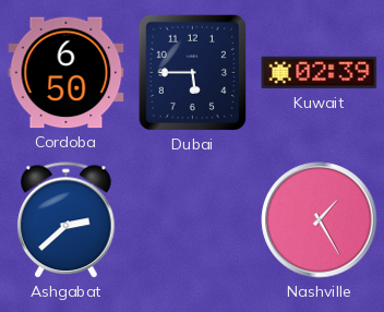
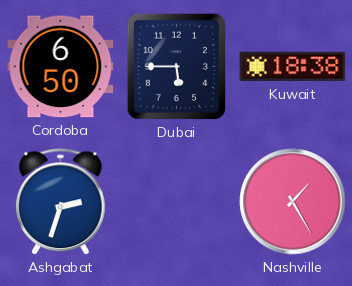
Kuwait: 02:39 -> 18:38
Ashgabat: 2:38 -> 2:33
